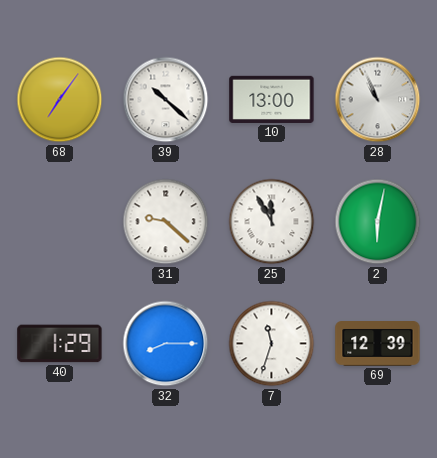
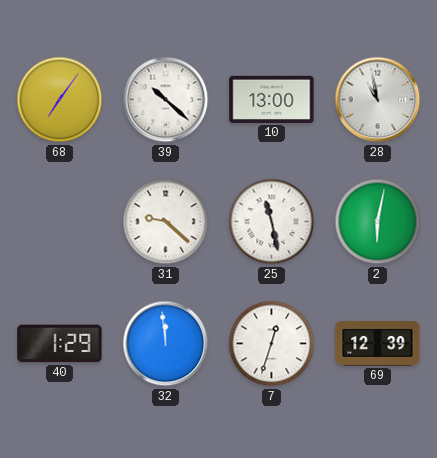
28: 10:56 -> 10:58
25: 11:55 -> 11:28
32: 8:15 -> 11:59
7: 11:33 -> 12:33
